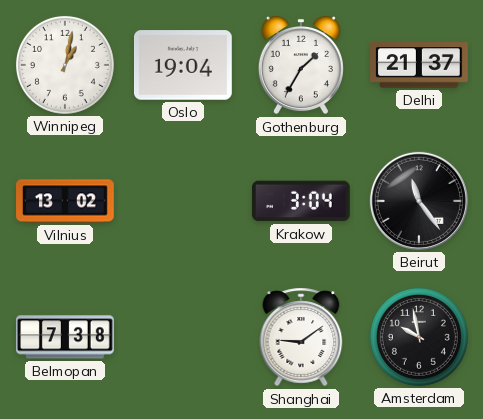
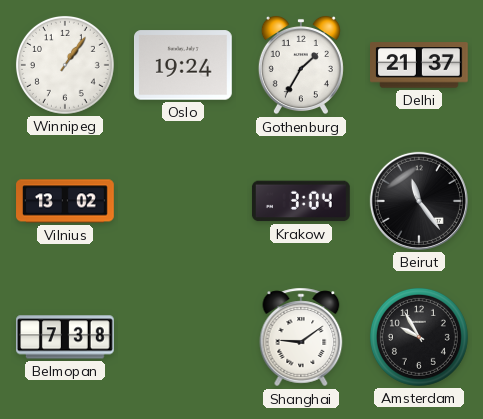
Winnipeg: 1:02 -> 1:06
Oslo: 19:04 -> 19:24
Amsterdam: 9:58 -> 9:55
